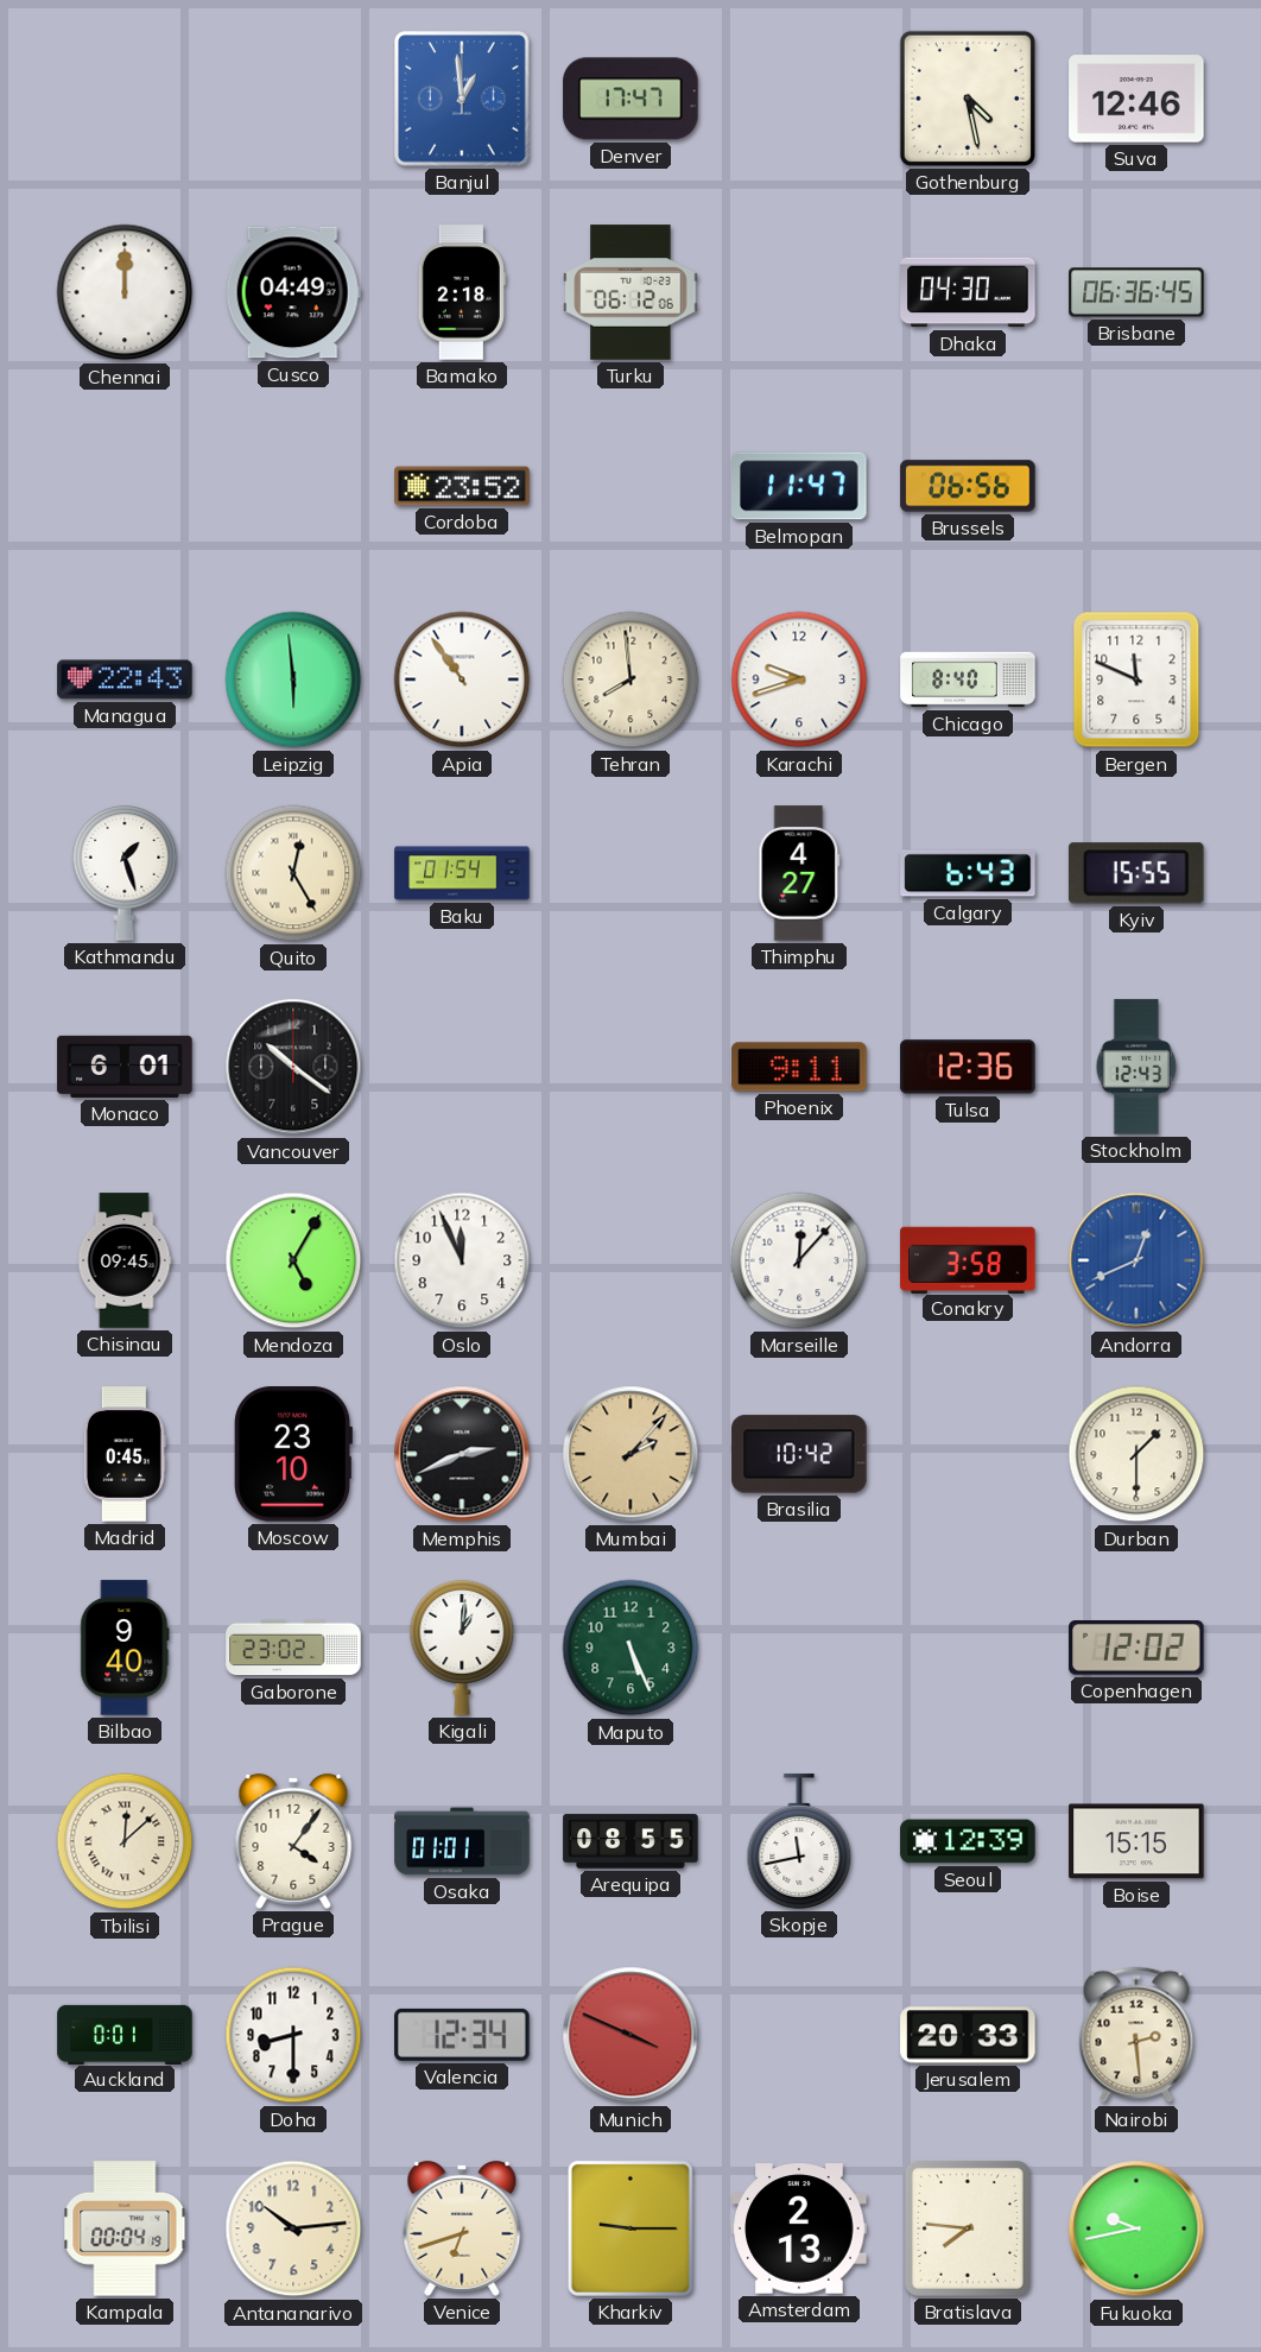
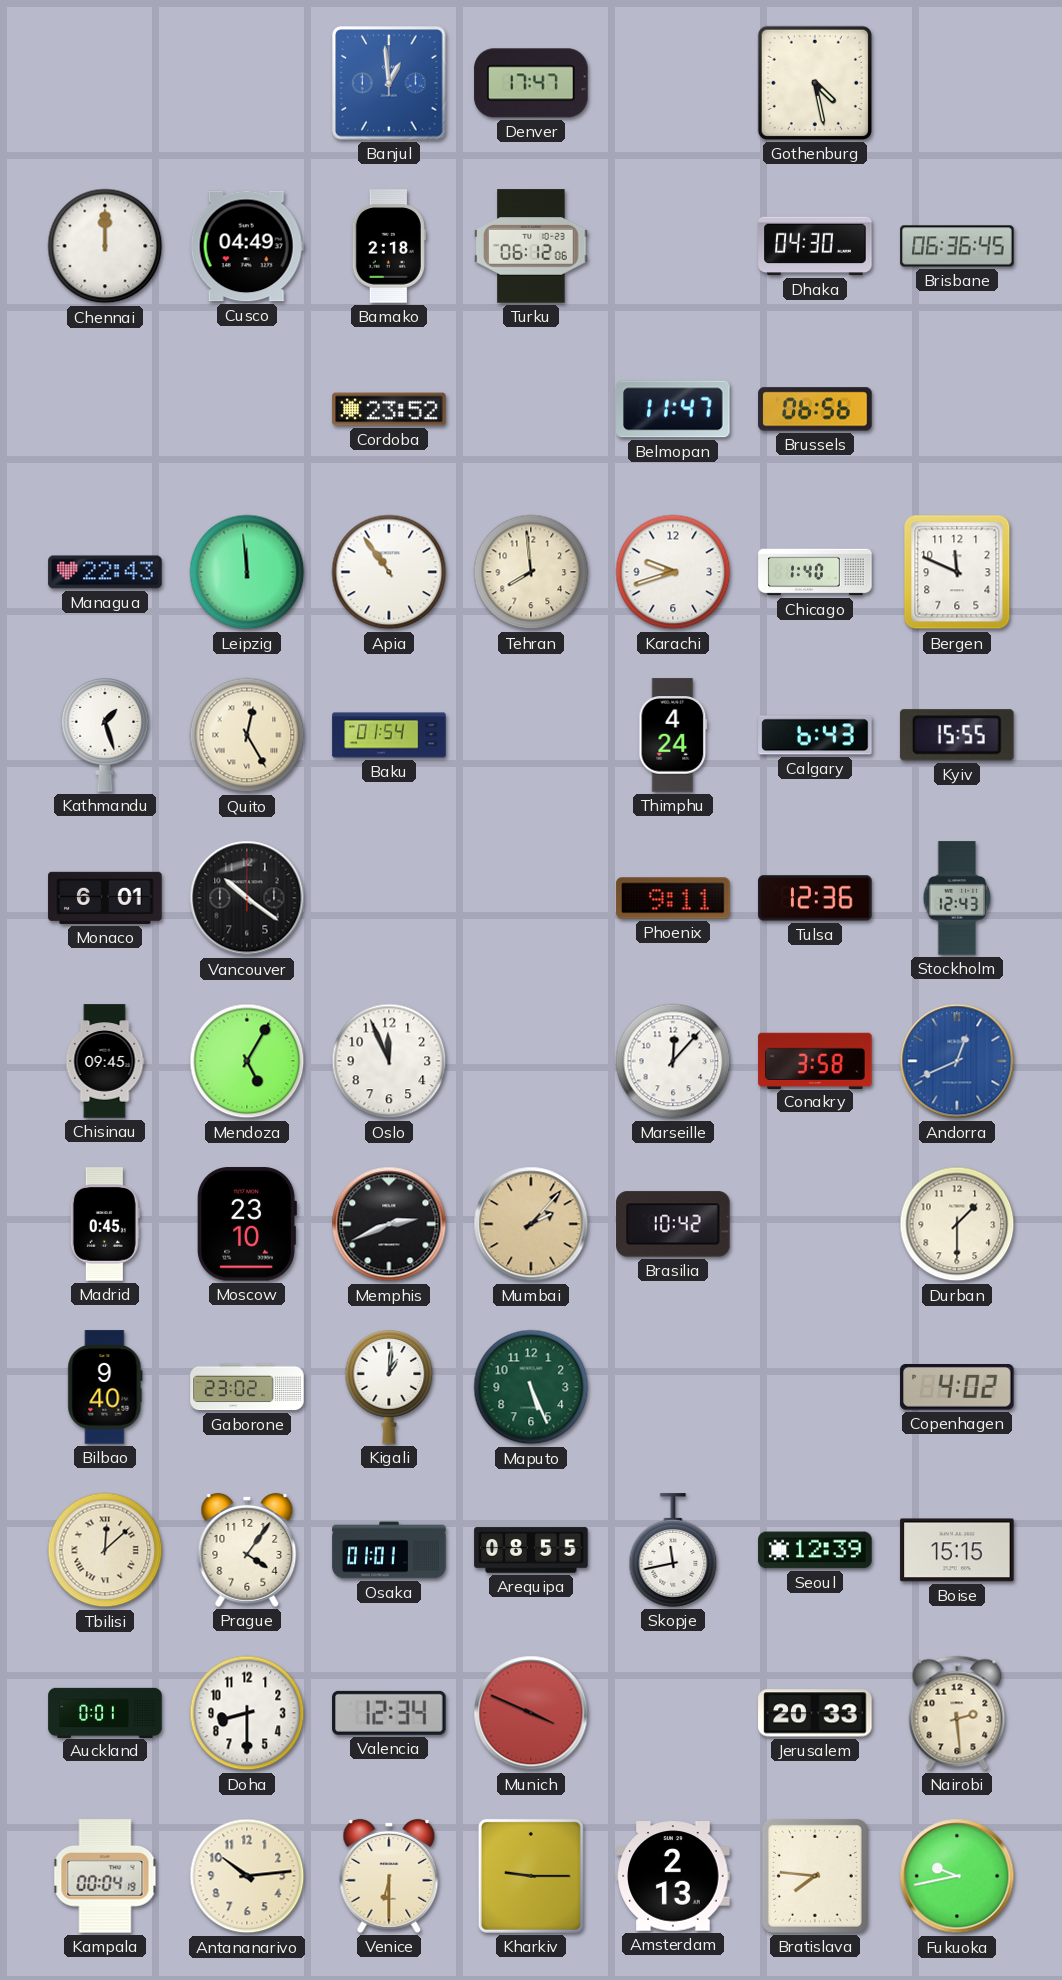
Suva: 12:46 -> none
Leipzig: 5:59 -> 11:59
Chicago: 8:40 -> 1:40
Thimphu: 4:27 -> 4:24
Copenhagen: 12:02 -> 4:02
Venice: 6:42 -> 6:30
